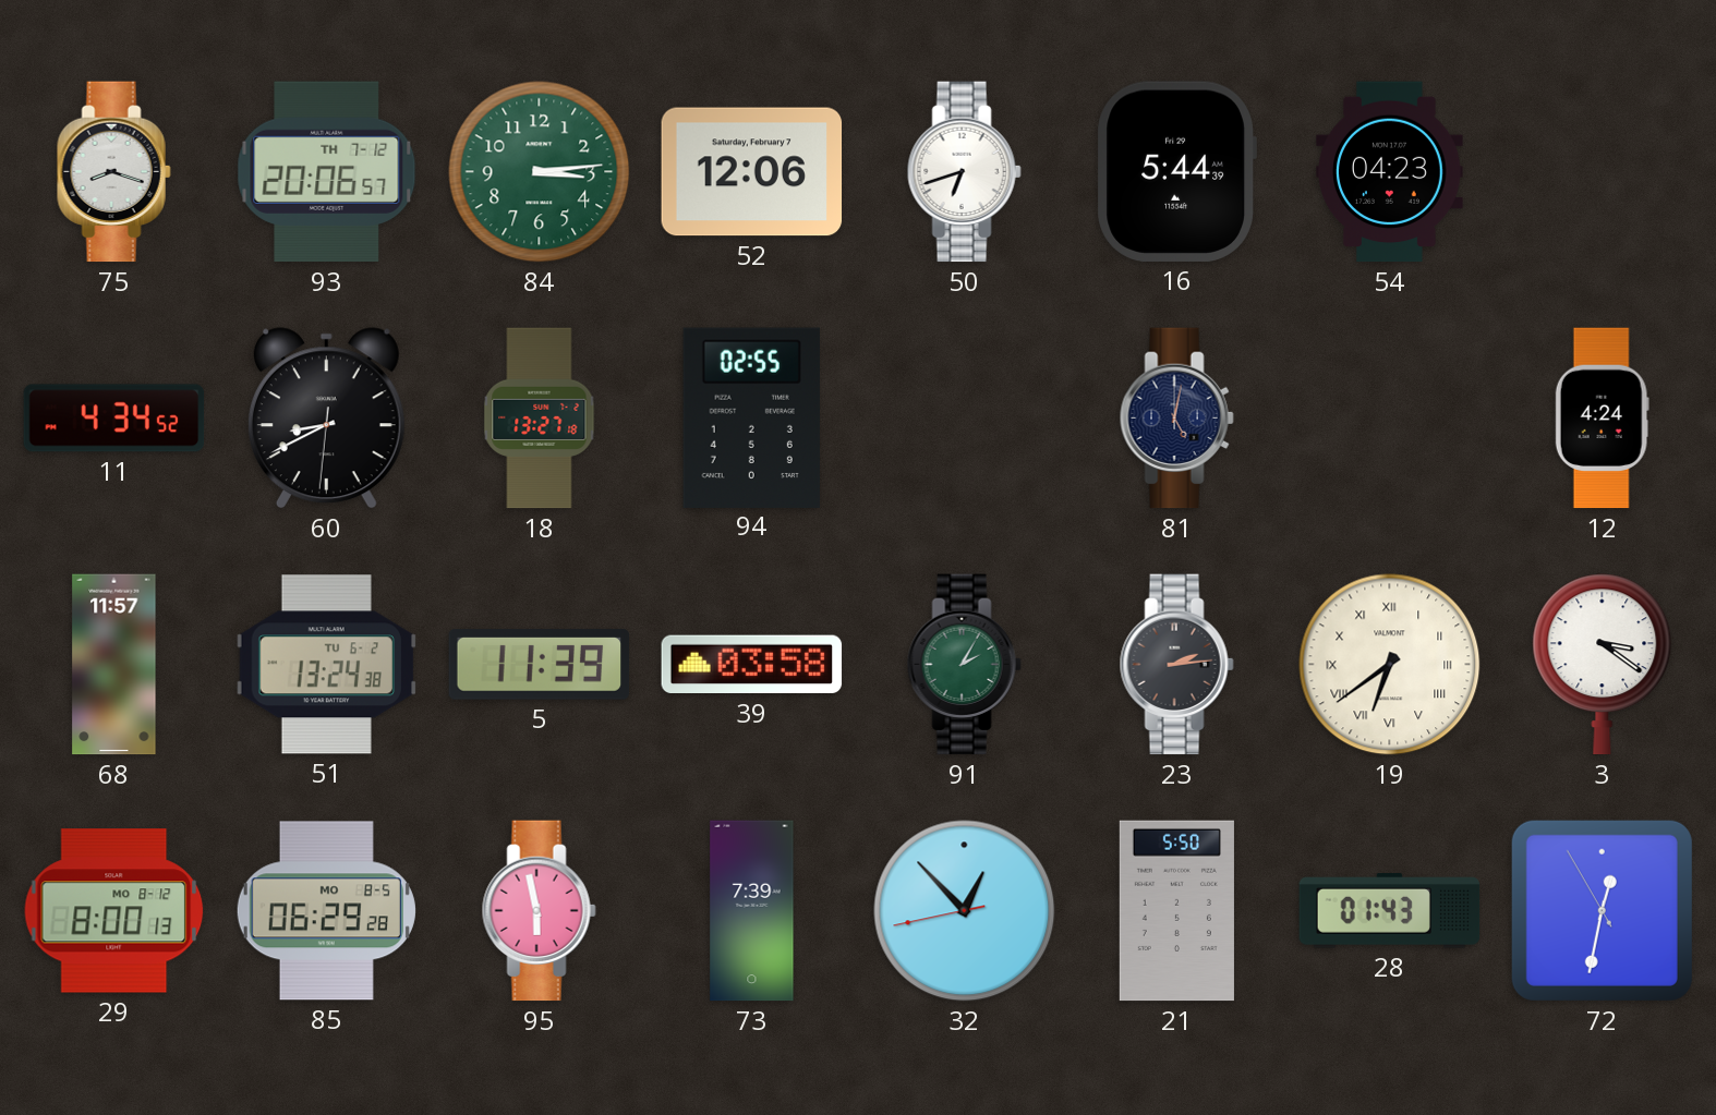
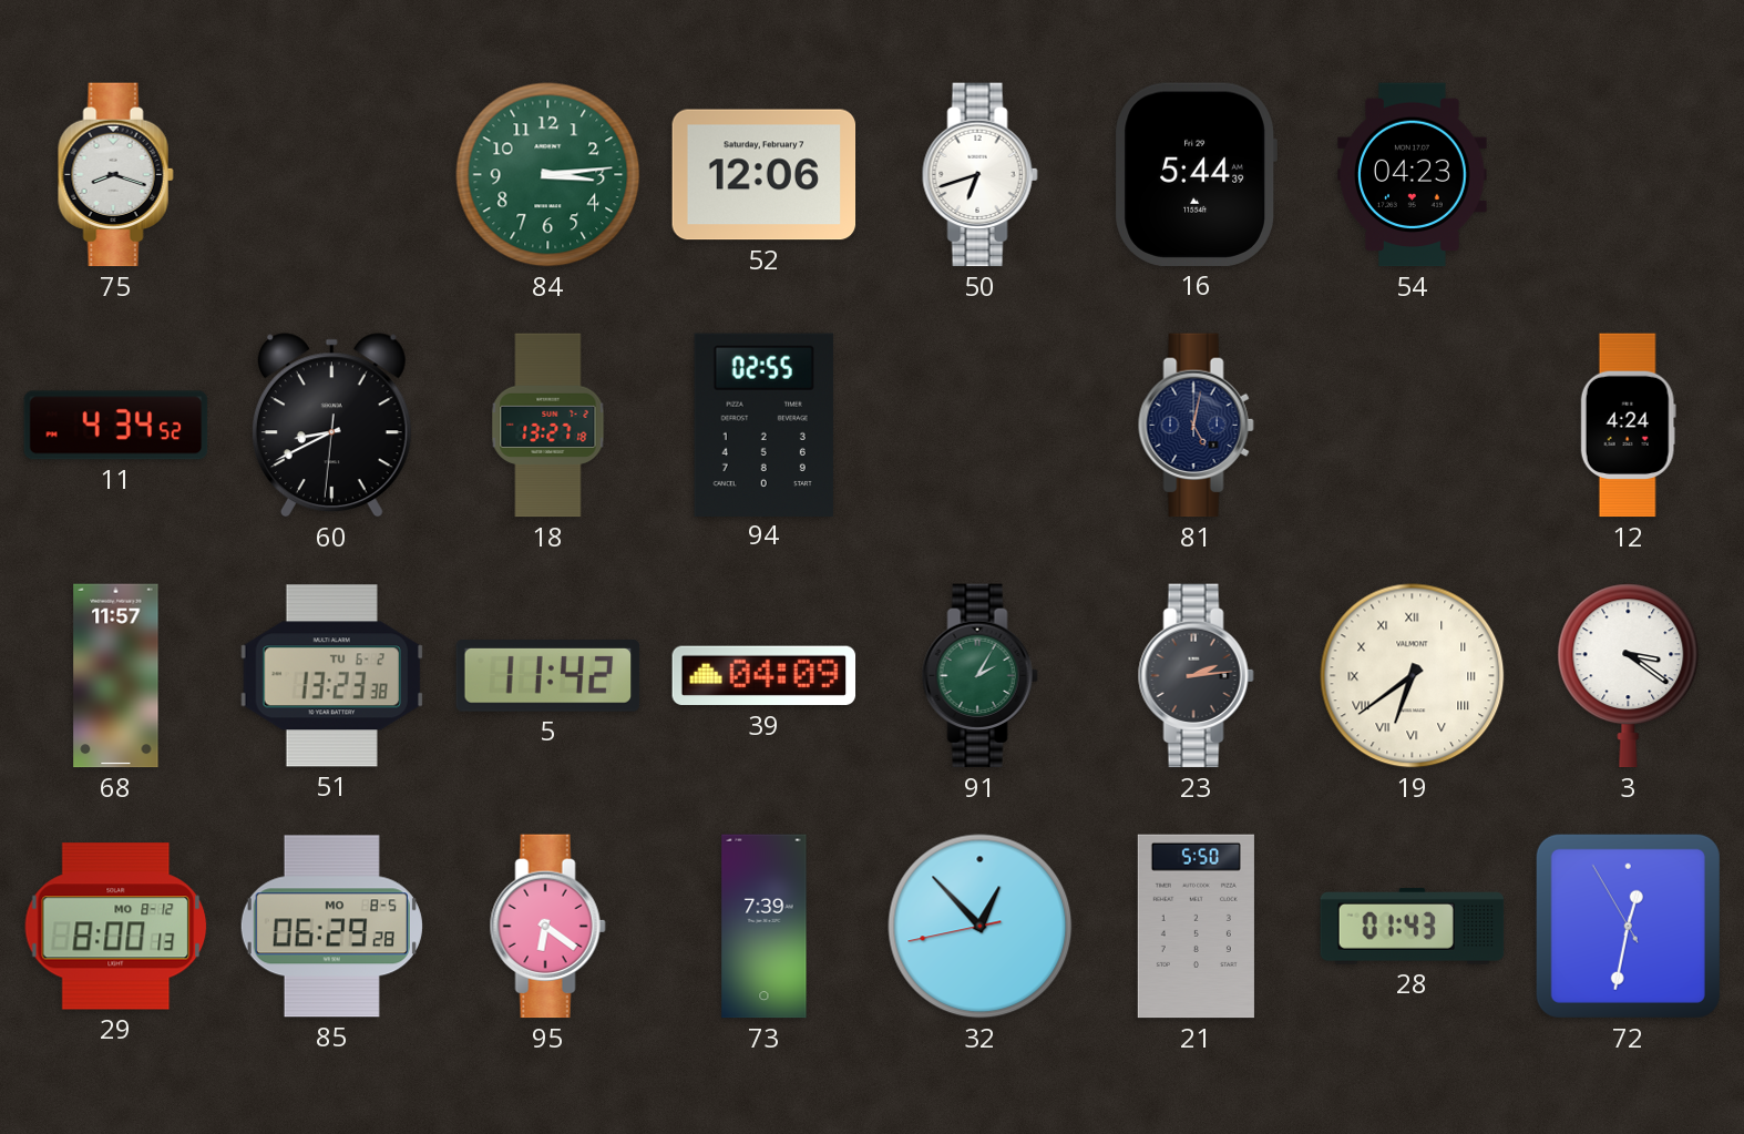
93: 20:06 -> none
51: 13:24 -> 13:23
5: 11:39 -> 11:42
39: 03:58 -> 04:09
95: 5:58 -> 6:21
